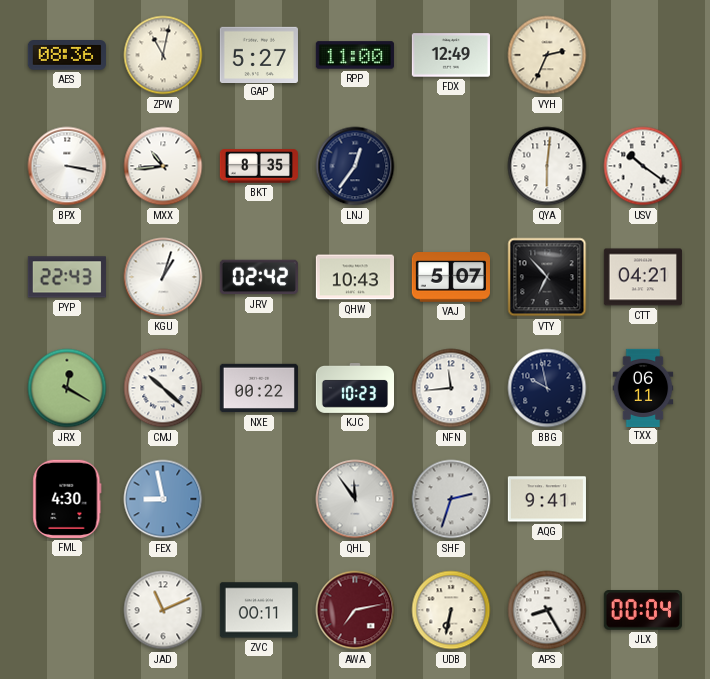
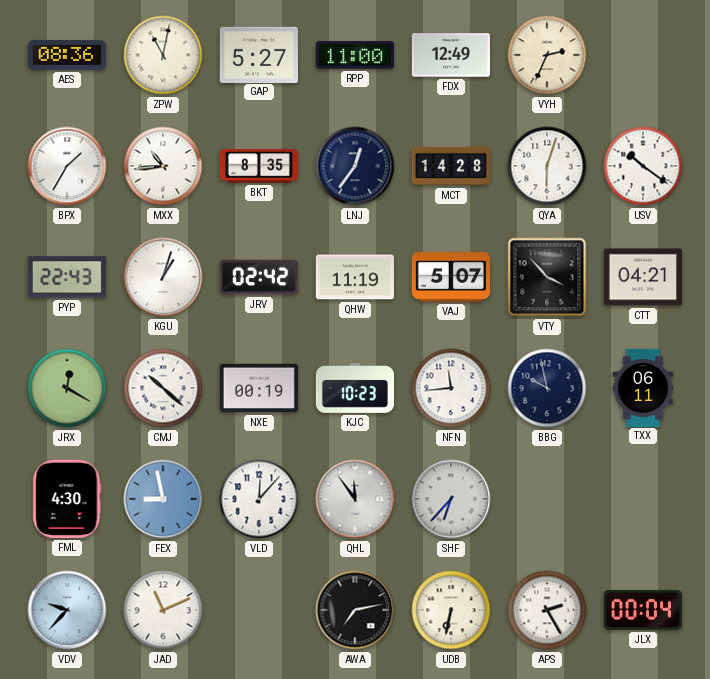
BPX: 3:17 -> 1:35
MCT: none -> 14:28
QYA: 6:01 -> 6:03
QHW: 10:43 -> 11:19
VTY: 6:53 -> 3:53
NXE: 00:22 -> 00:19
VLD: none -> 12:07
SHF: 2:33 -> 6:37
AQG: 9:41 -> none
VDV: none -> 9:37
ZVC: 00:11 -> none
AWA dial: burgundy -> black
APS: 8:25 -> 2:25
